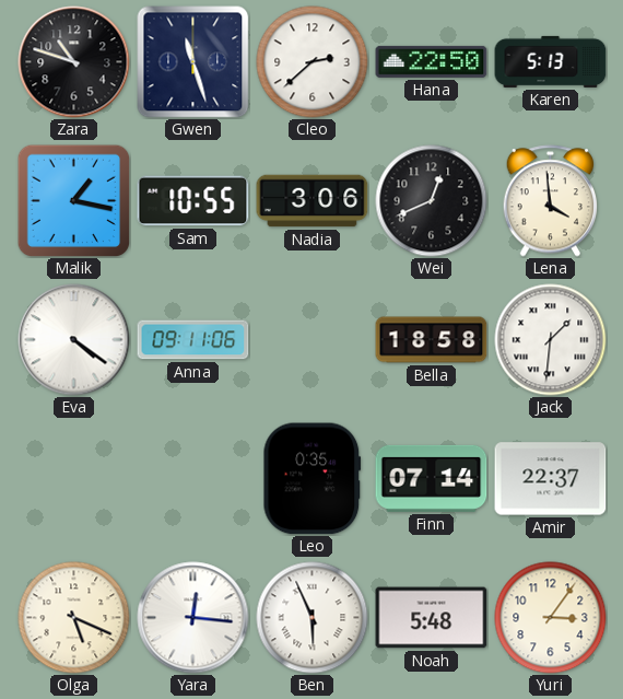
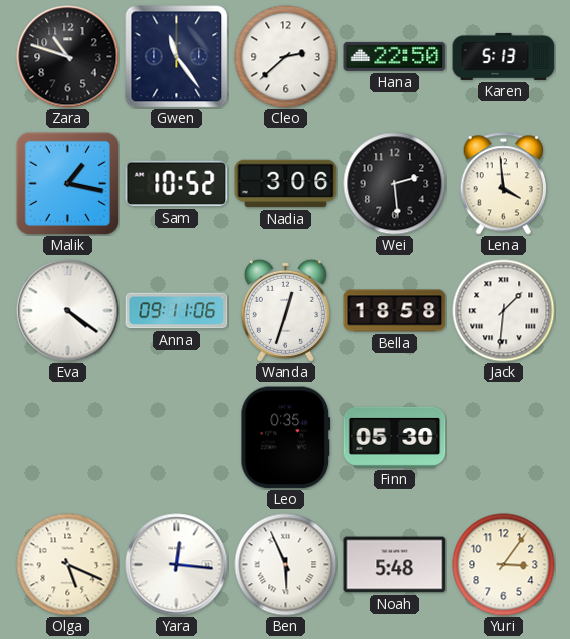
Gwen: 11:27 -> 11:24
Sam: 10:55 -> 10:52
Wei: 12:41 -> 2:29
Wanda: none -> 12:33
Finn: 07:14 -> 05:30
Amir: 22:37 -> none
